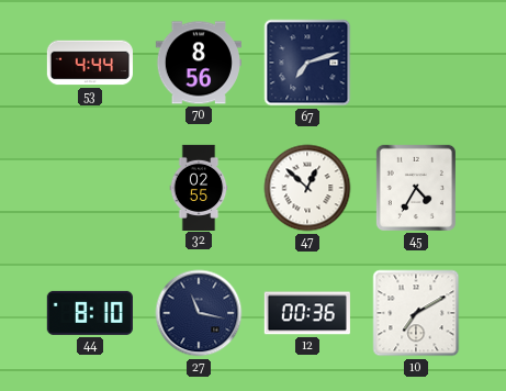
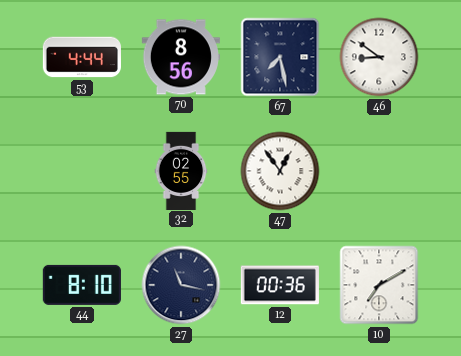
67: 7:12 -> 7:28
46: none -> 8:51
47: 12:52 -> 12:54
45: 4:35 -> none
